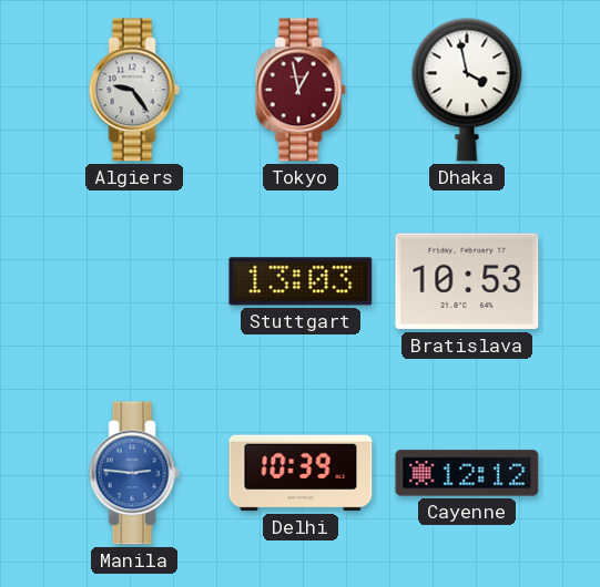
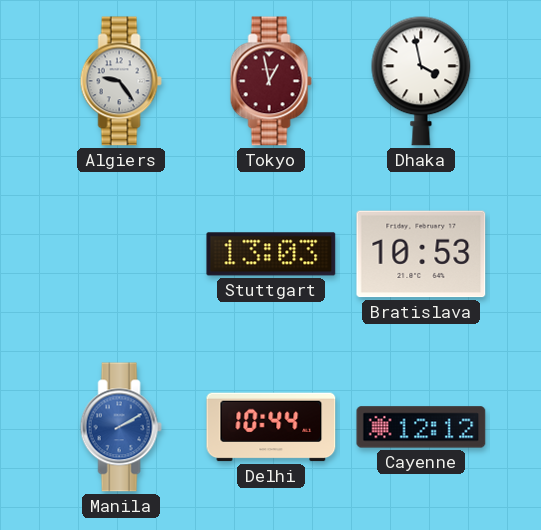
Manila: 2:46 -> 2:10
Delhi: 10:39 -> 10:44
